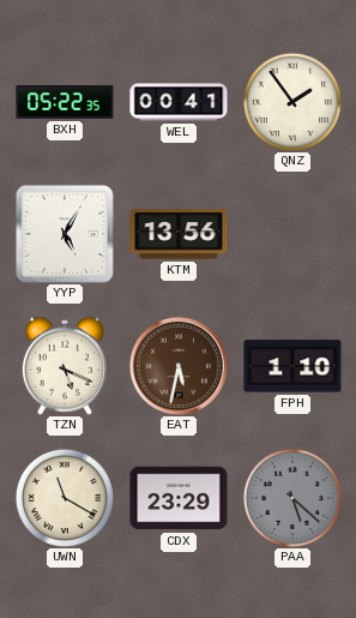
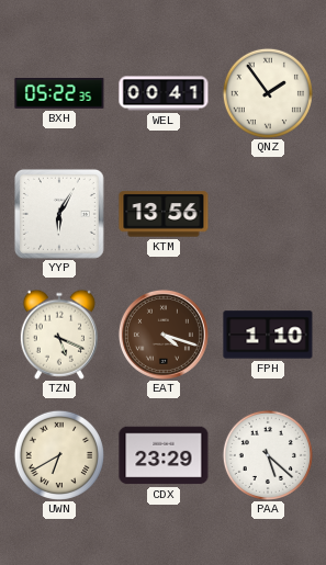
YYP: 5:05 -> 6:05
EAT: 5:32 -> 4:18
UWN: 11:20 -> 6:40
PAA dial: grey -> white
